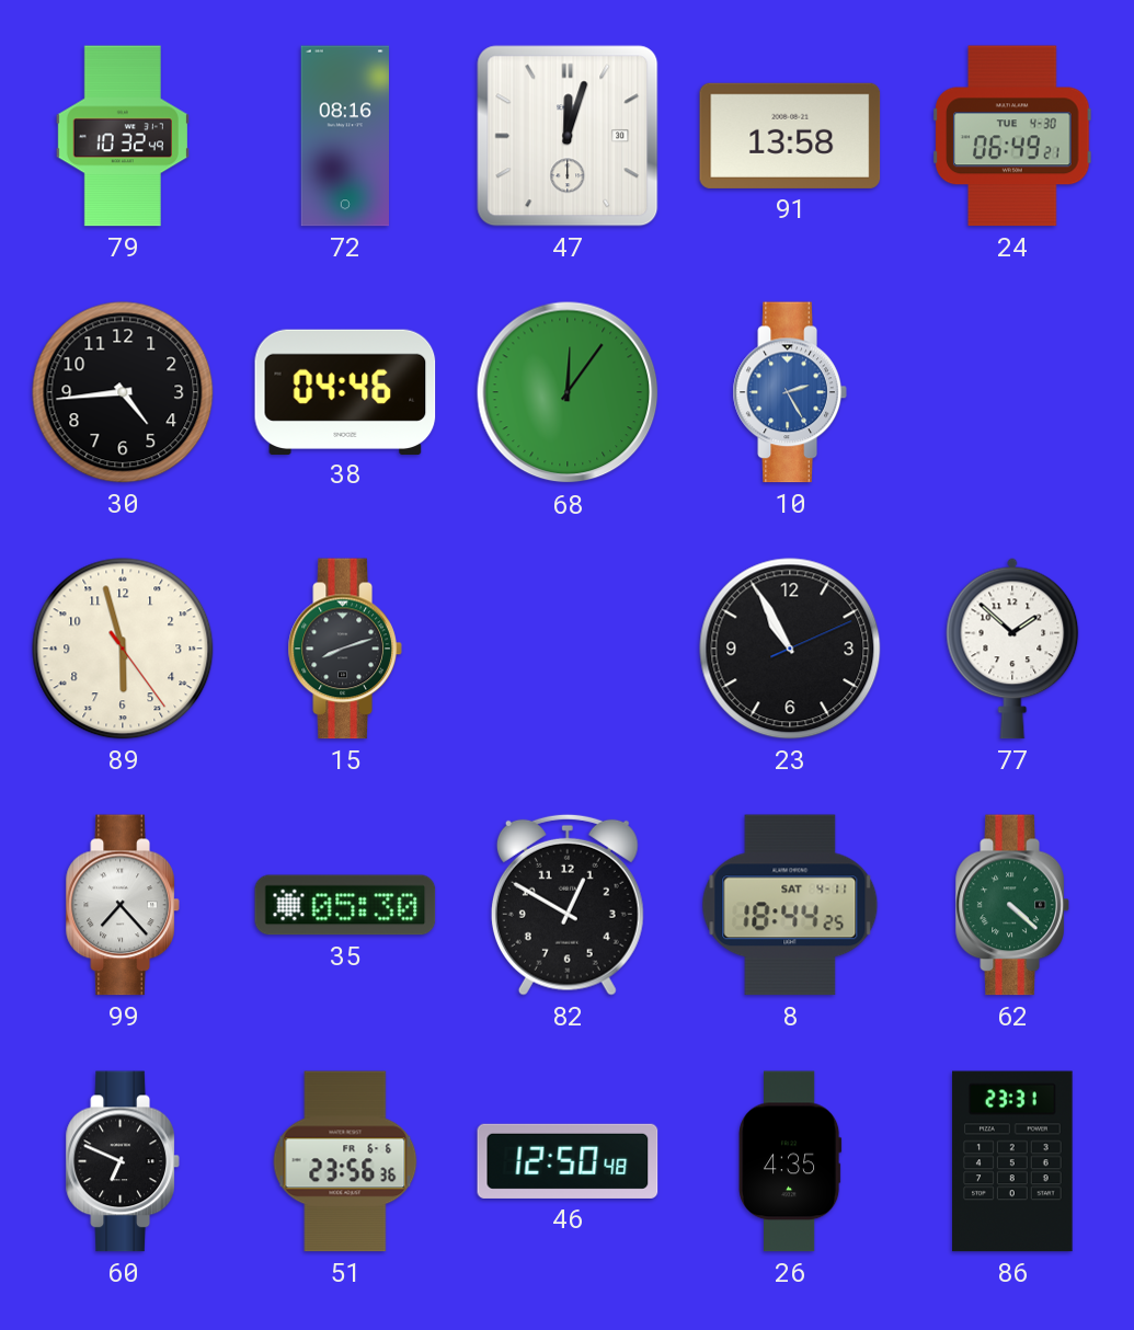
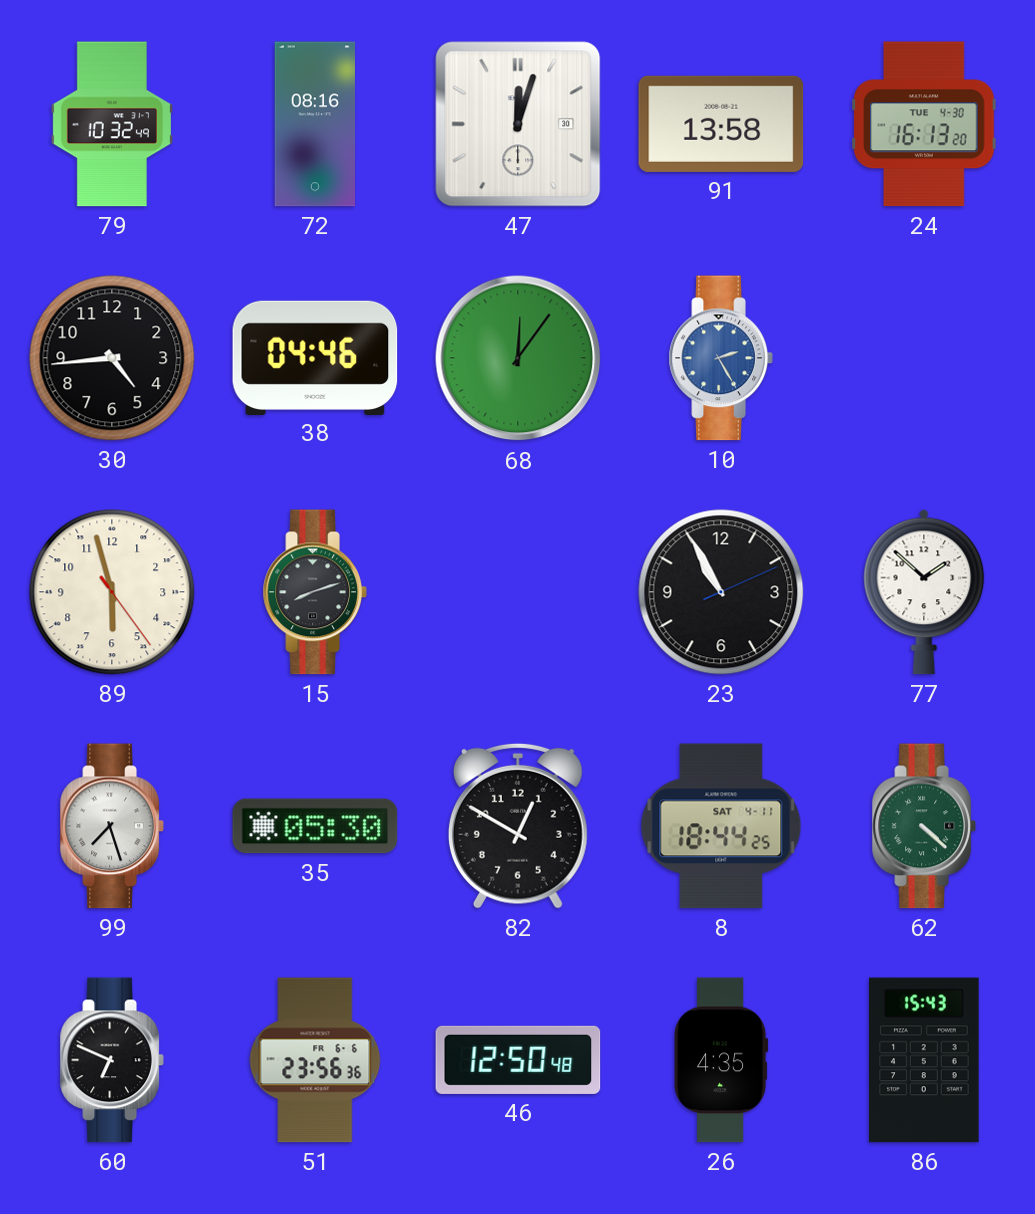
24: 06:49 -> 16:13
99: 7:23 -> 7:27
86: 23:31 -> 15:43
